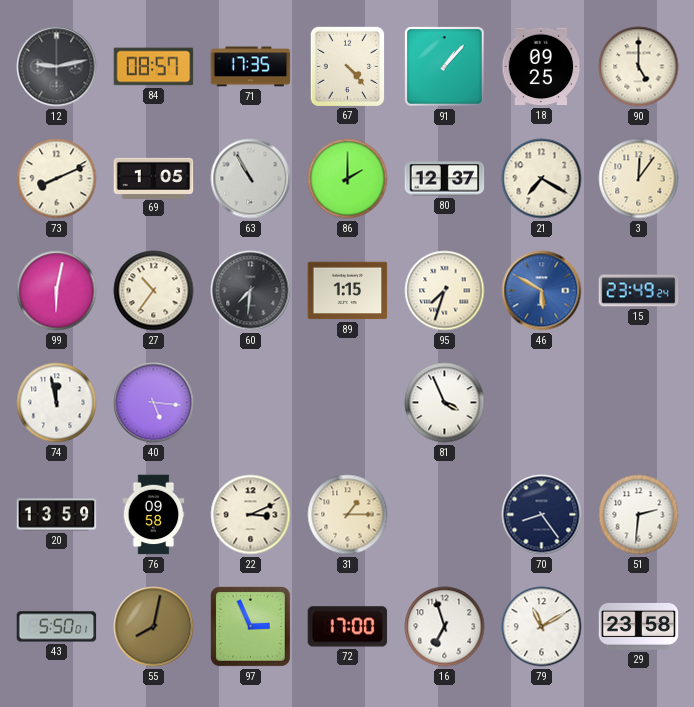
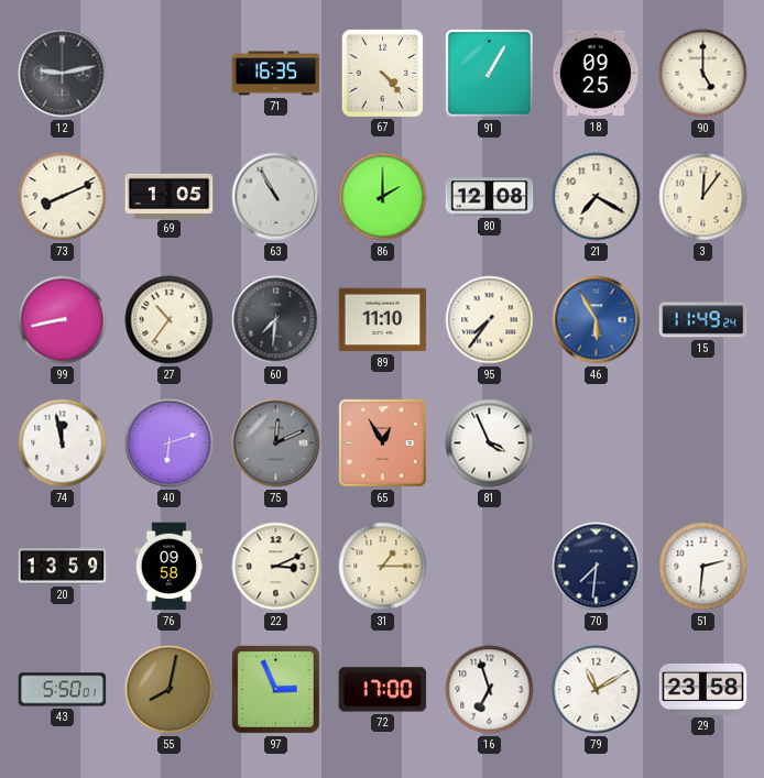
84: 08:57 -> none
71: 17:35 -> 16:35
91: 1:07 -> 1:05
80: 12:37 -> 12:08
99: 6:02 -> 8:43
89: 1:15 -> 11:10
95: 7:33 -> 7:36
46: 5:50 -> 5:55
15: 23:49 -> 11:49
40: 5:16 -> 6:12
75: none -> 12:11
65: none -> 12:55
70: 8:24 -> 7:31
